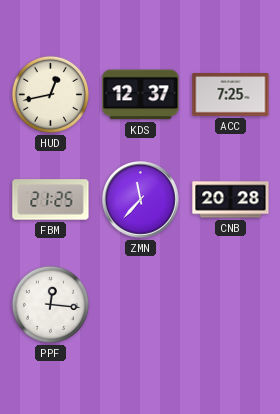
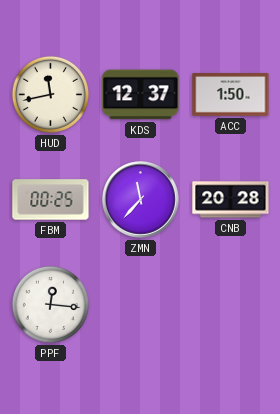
HUD: 12:43 -> 11:43
ACC: 7:25 -> 1:50
FBM: 21:25 -> 00:25
